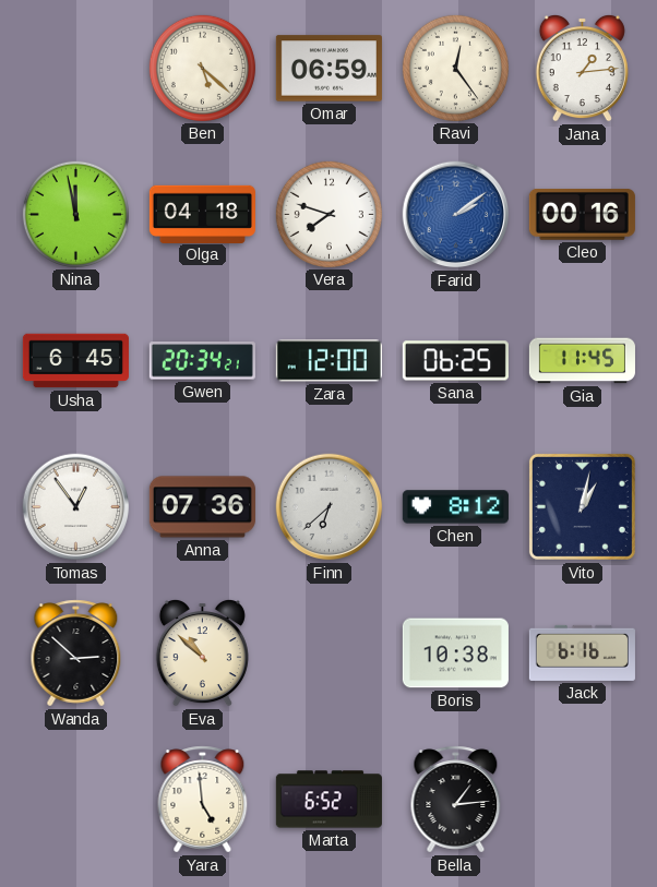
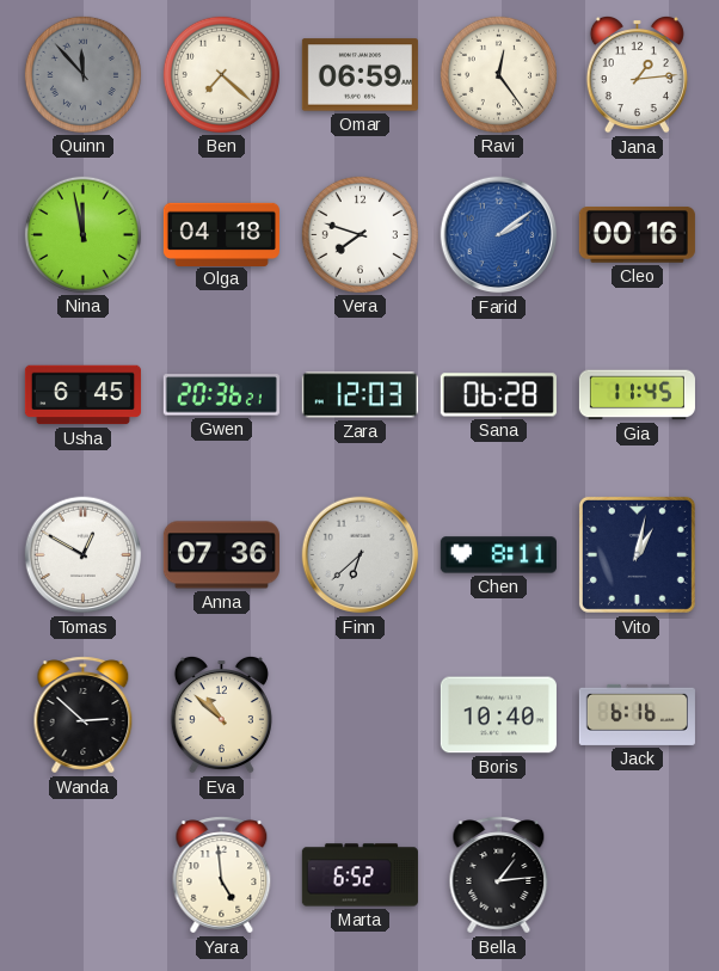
Quinn: none -> 11:53
Ben: 5:22 -> 7:22
Gwen: 20:34 -> 20:36
Zara: 12:00 -> 12:03
Sana: 06:25 -> 06:28
Tomas: 12:54 -> 12:50
Chen: 8:12 -> 8:11
Boris: 10:38 -> 10:40
